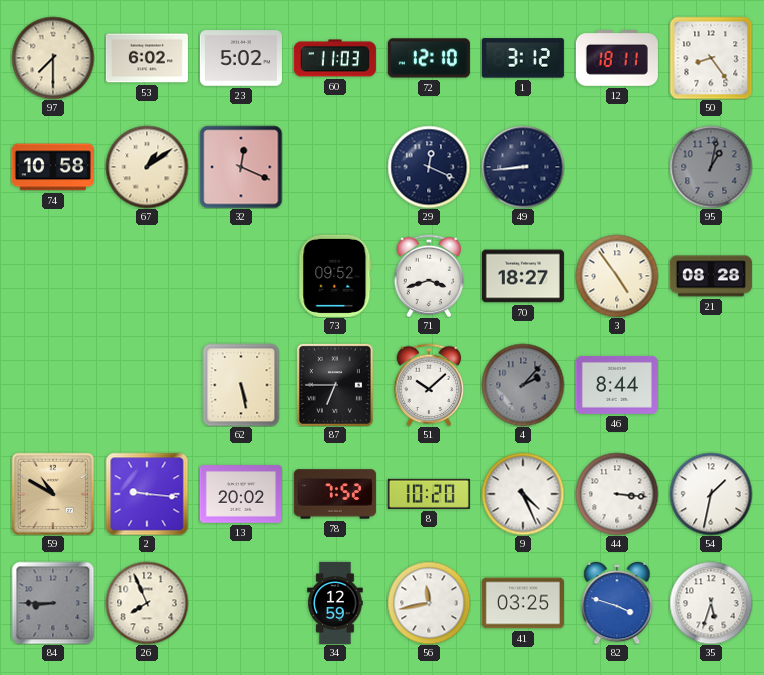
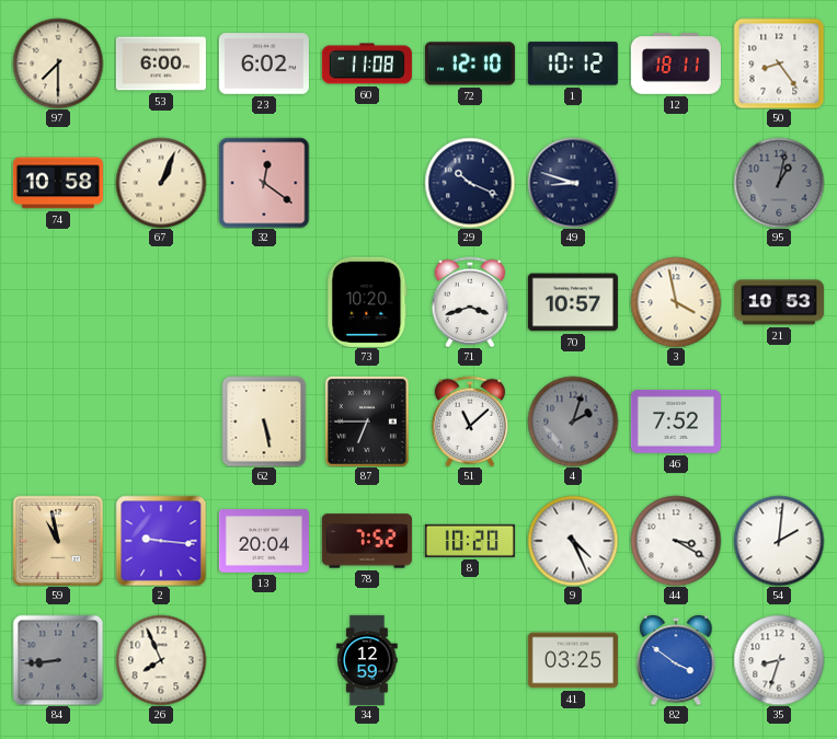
53: 6:02 -> 6:00
23: 5:02 -> 6:02
60: 11:03 -> 11:08
1: 3:12 -> 10:12
67: 1:09 -> 1:04
32: 12:19 -> 12:21
29: 12:19 -> 10:19
49: 8:44 -> 8:48
73: 09:52 -> 10:20
70: 18:27 -> 10:57
3: 4:54 -> 3:58
21: 08:28 -> 10:53
51: 10:08 -> 11:08
4: 2:07 -> 2:03
46: 8:44 -> 7:52
59: 10:50 -> 10:58
13: 20:02 -> 20:04
44: 3:16 -> 3:20
54: 1:32 -> 2:01
84: 8:45 -> 8:44
56: 11:43 -> none
82: 3:48 -> 3:51
35: 5:33 -> 8:33
